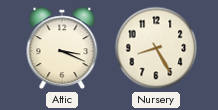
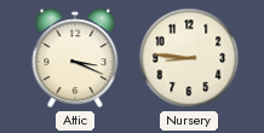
Nursery: 8:25 -> 8:46
